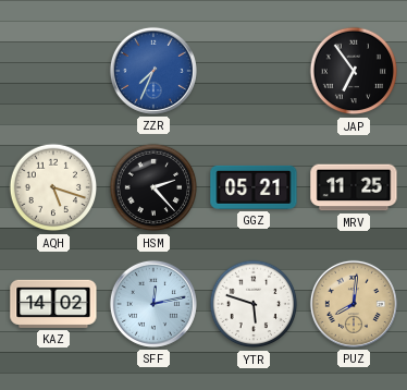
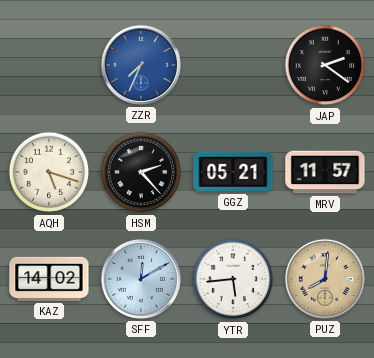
JAP: 6:54 -> 2:21
MRV: 11:25 -> 11:57
SFF: 12:13 -> 12:10
YTR: 5:48 -> 5:44
